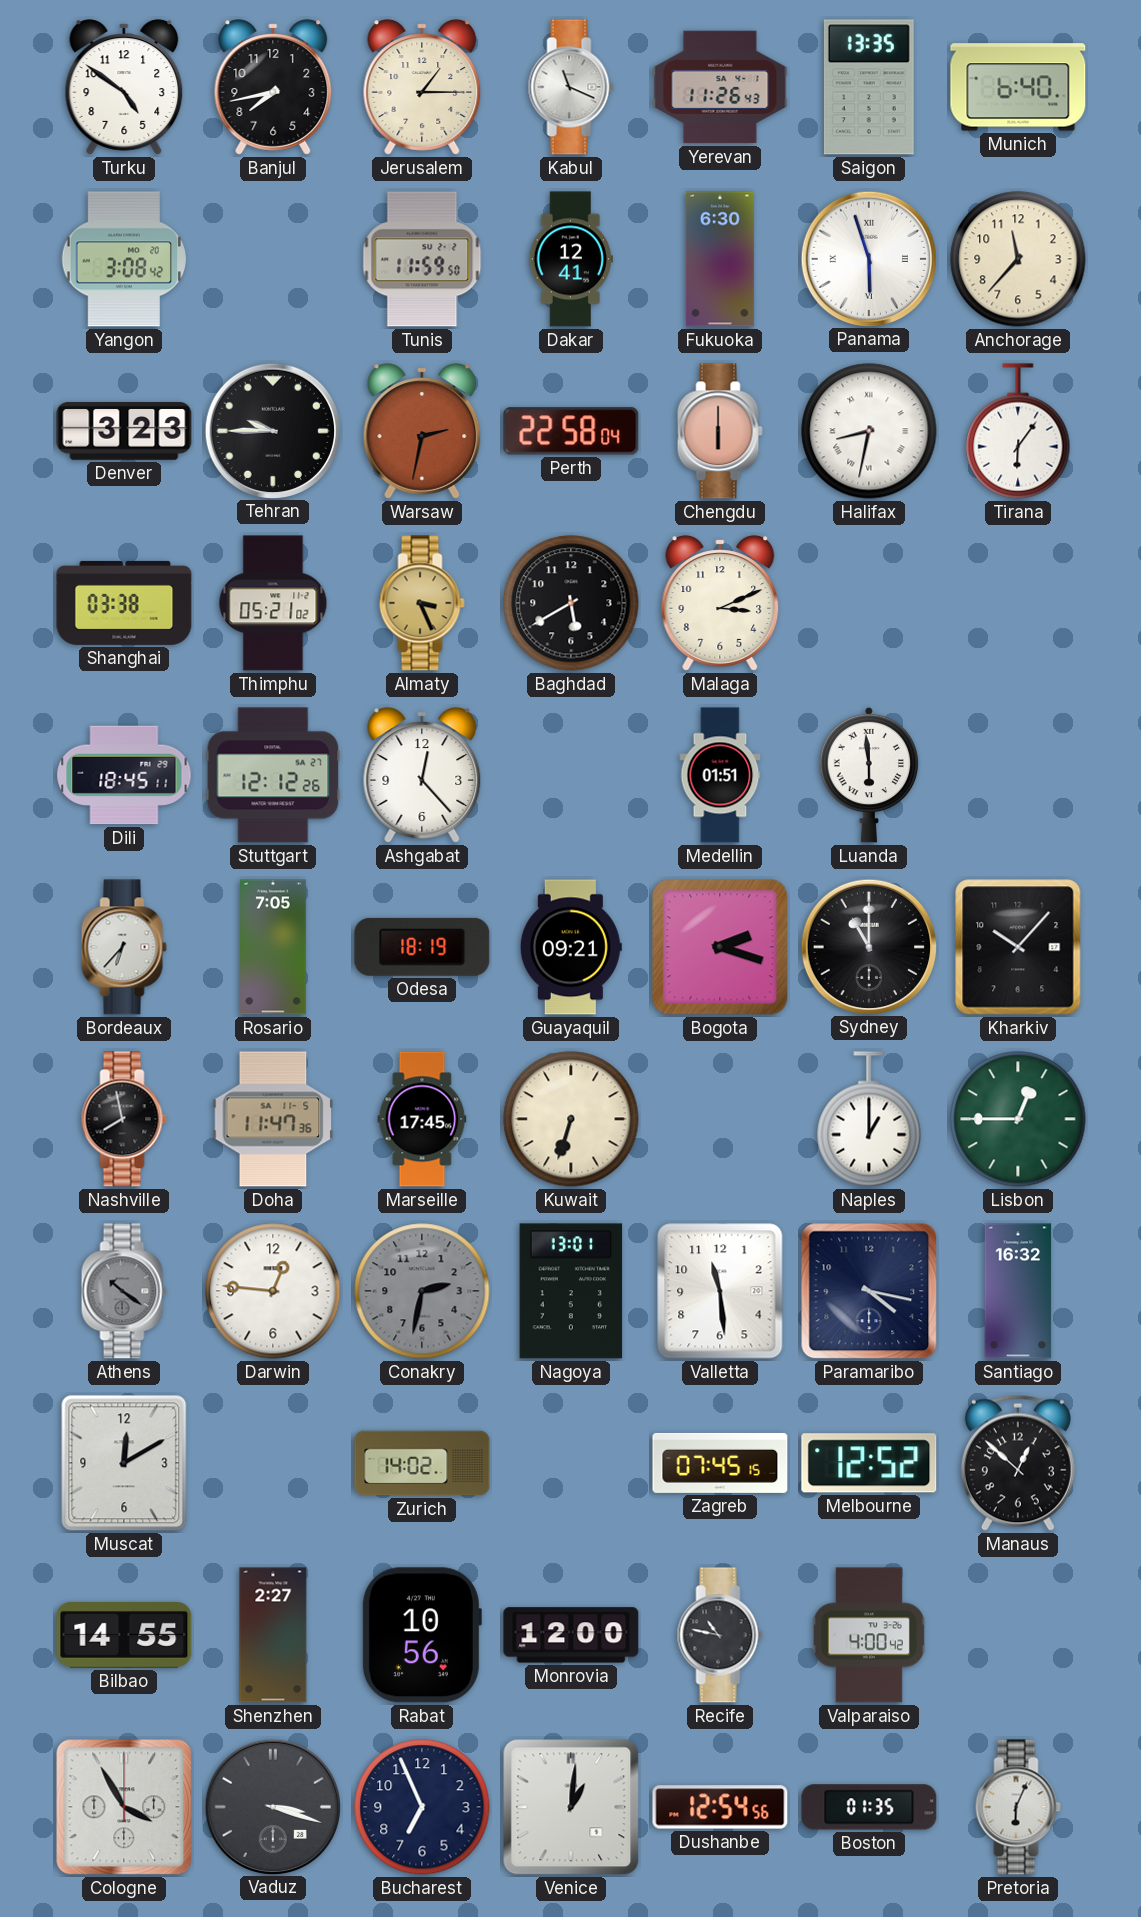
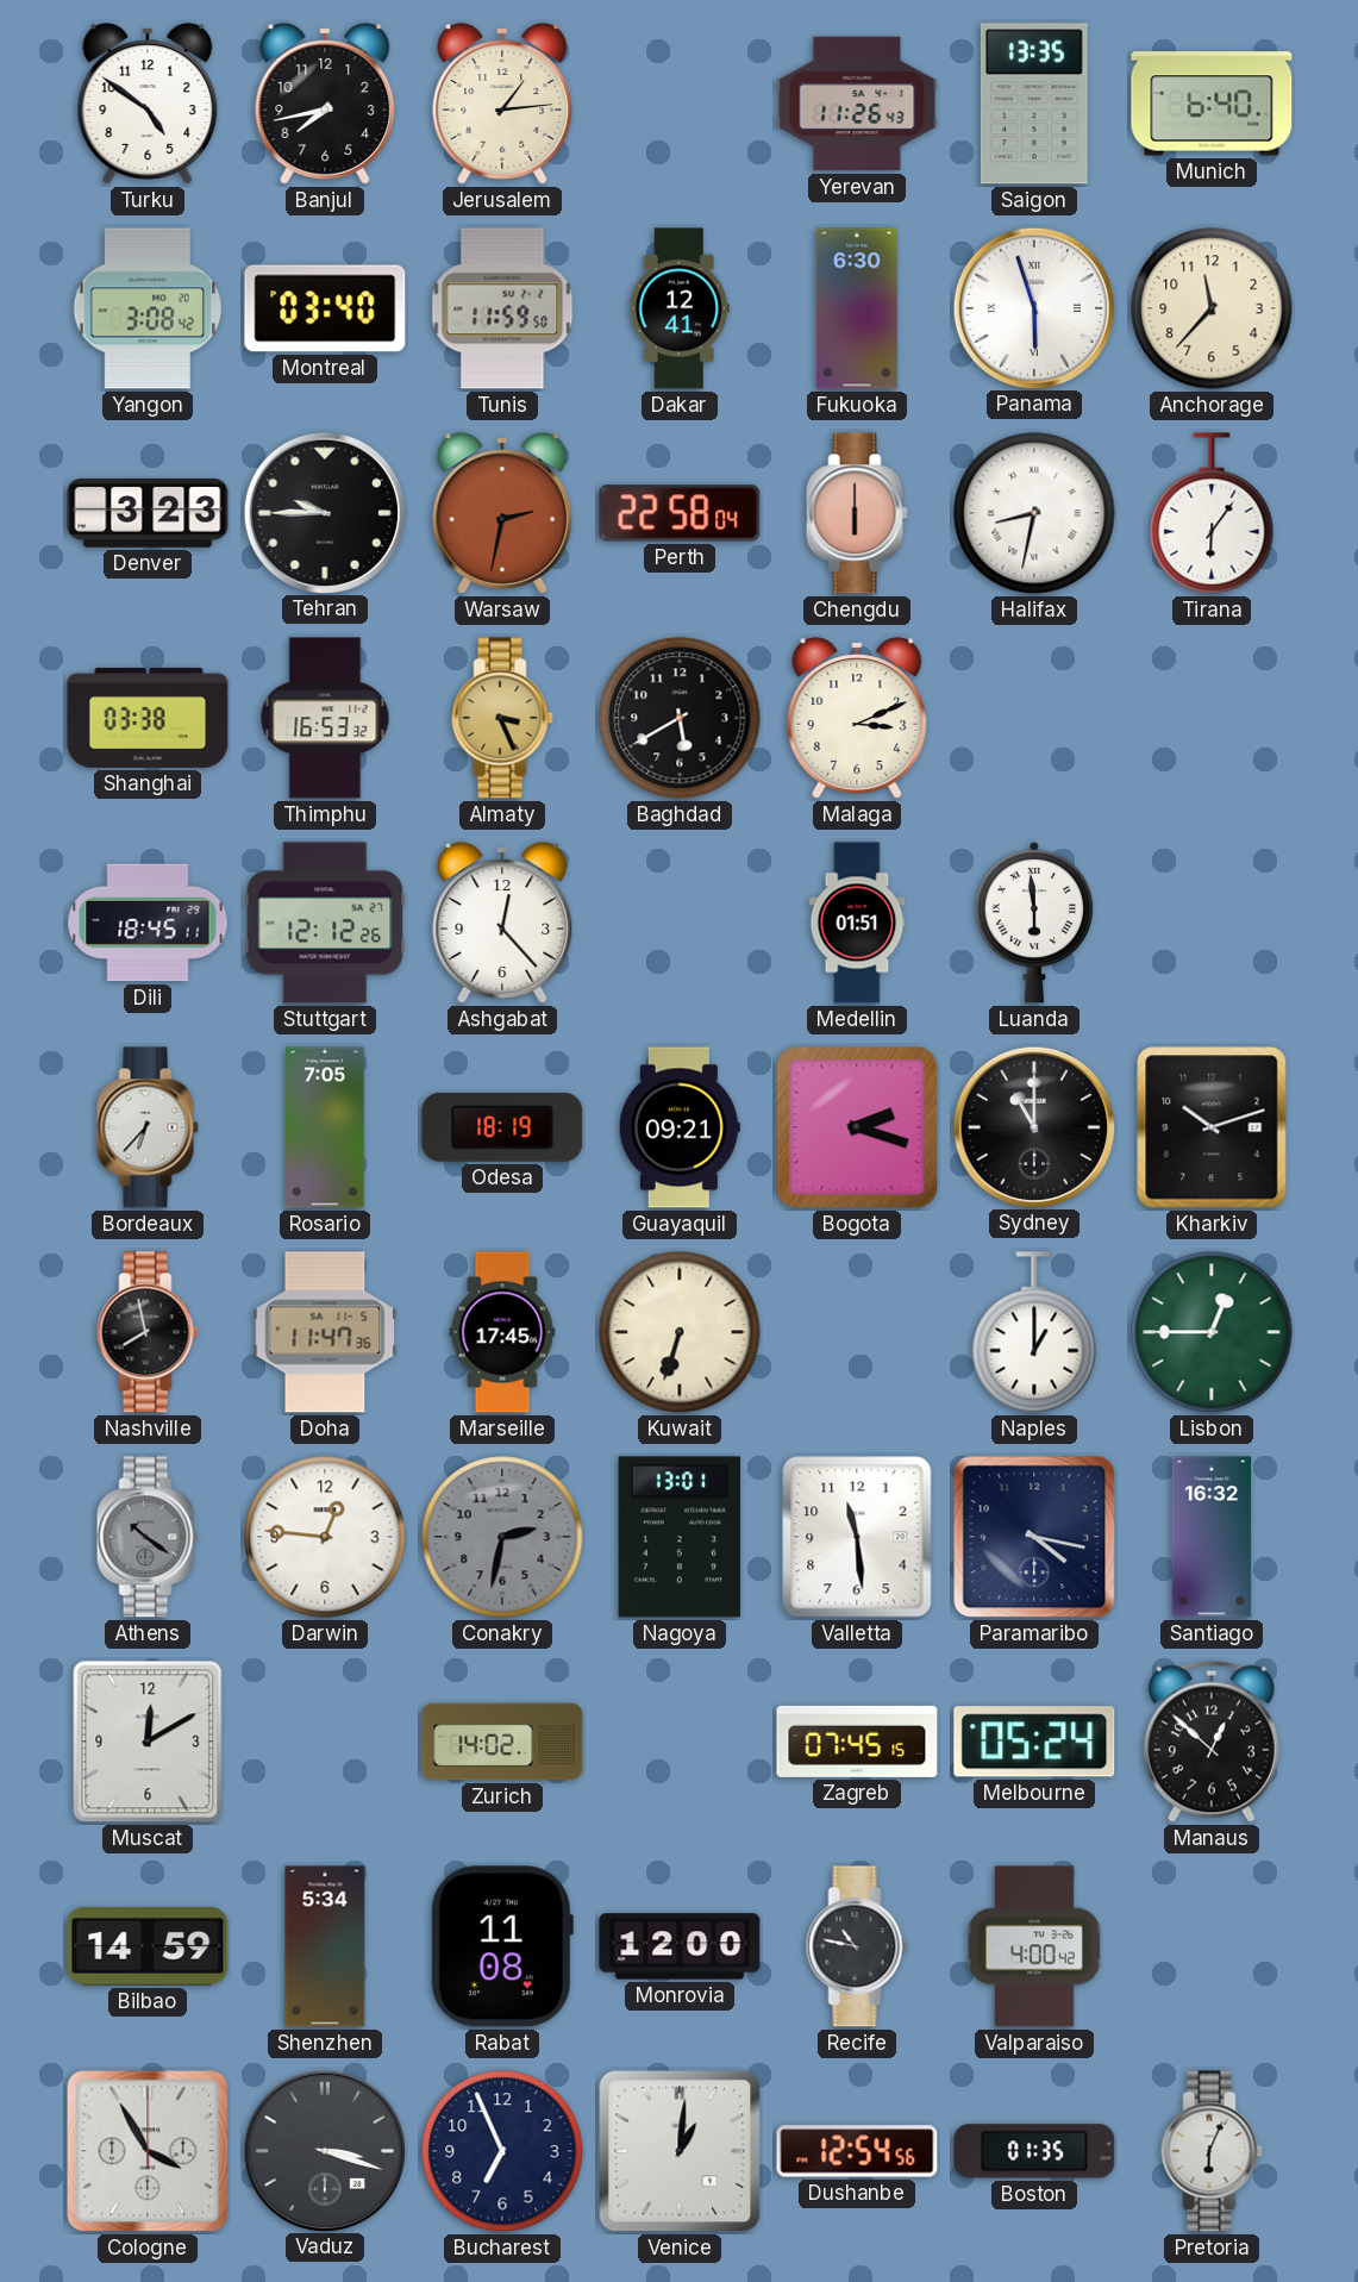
Jerusalem: 1:15 -> 1:14
Kabul: 11:19 -> none
Montreal: none -> 03:40
Thimphu: 05:21 -> 16:53
Kharkiv: 10:07 -> 10:12
Melbourne: 12:52 -> 05:24
Bilbao: 14:55 -> 14:59
Shenzhen: 2:27 -> 5:34
Rabat: 10:56 -> 11:08
